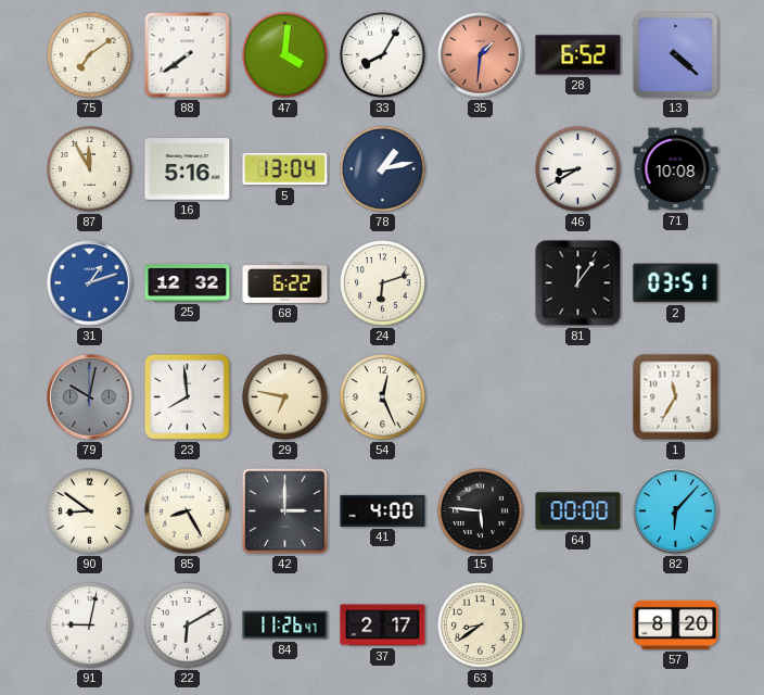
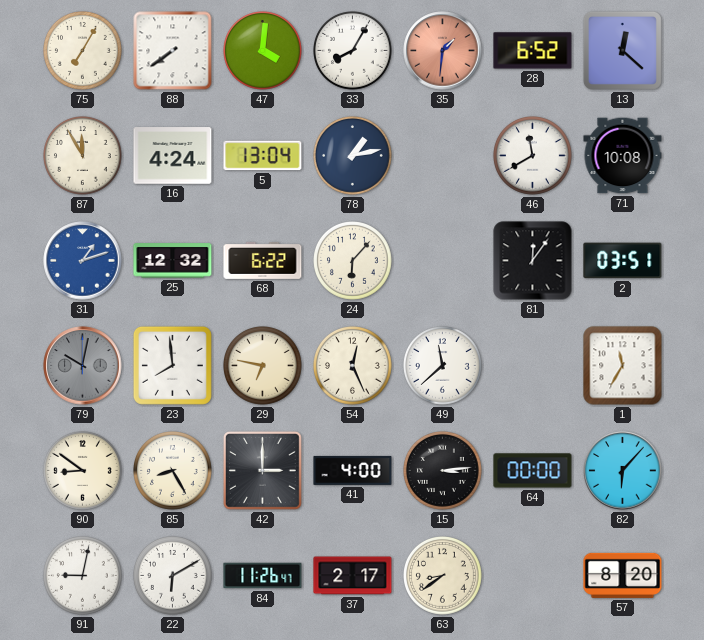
75: 7:09 -> 7:05
13: 4:22 -> 12:22
16: 5:16 -> 4:24
46: 8:40 -> 11:40
24: 6:12 -> 6:07
49: none -> 11:38
15: 5:46 -> 3:14
